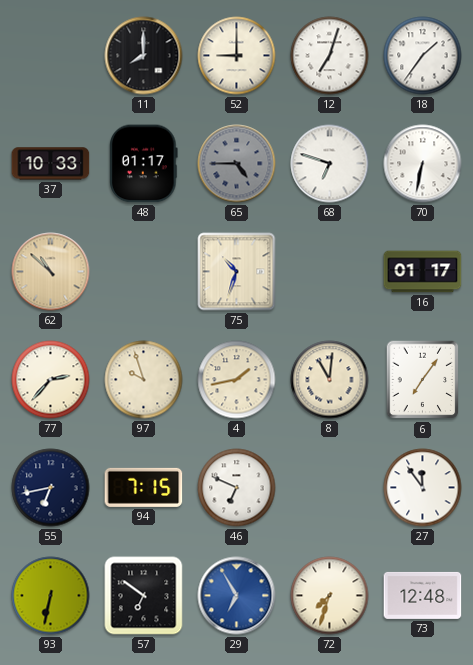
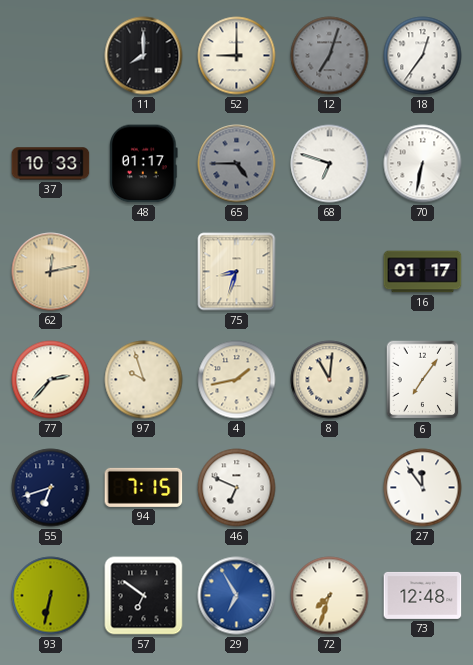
12 dial: white -> grey
18: 1:36 -> 12:36
62: 10:52 -> 12:13
75: 10:33 -> 8:33
55: 6:43 -> 6:42
